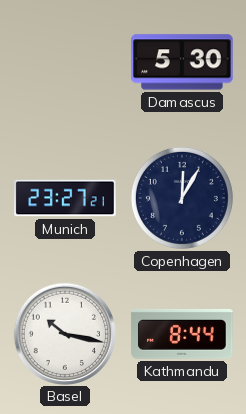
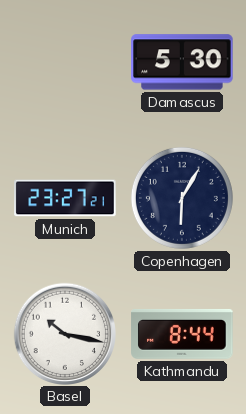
Copenhagen: 12:05 -> 6:05
